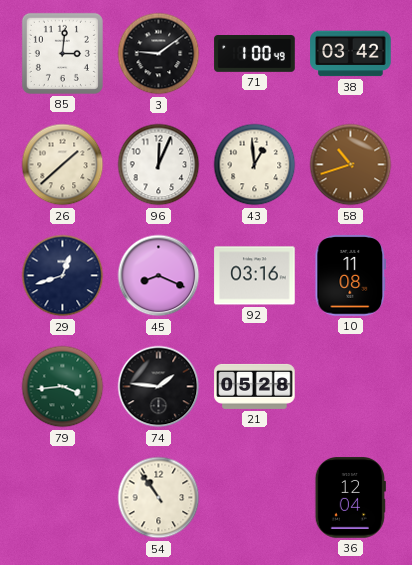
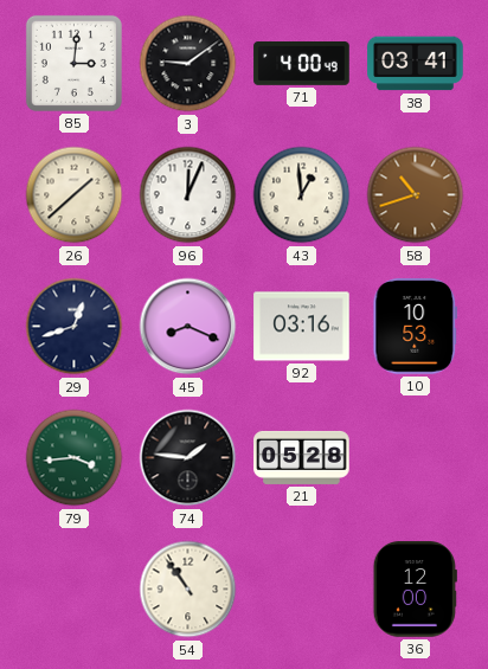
71: 1:00 -> 4:00
38: 03:42 -> 03:41
10: 11:08 -> 10:53
36: 12:04 -> 12:00
